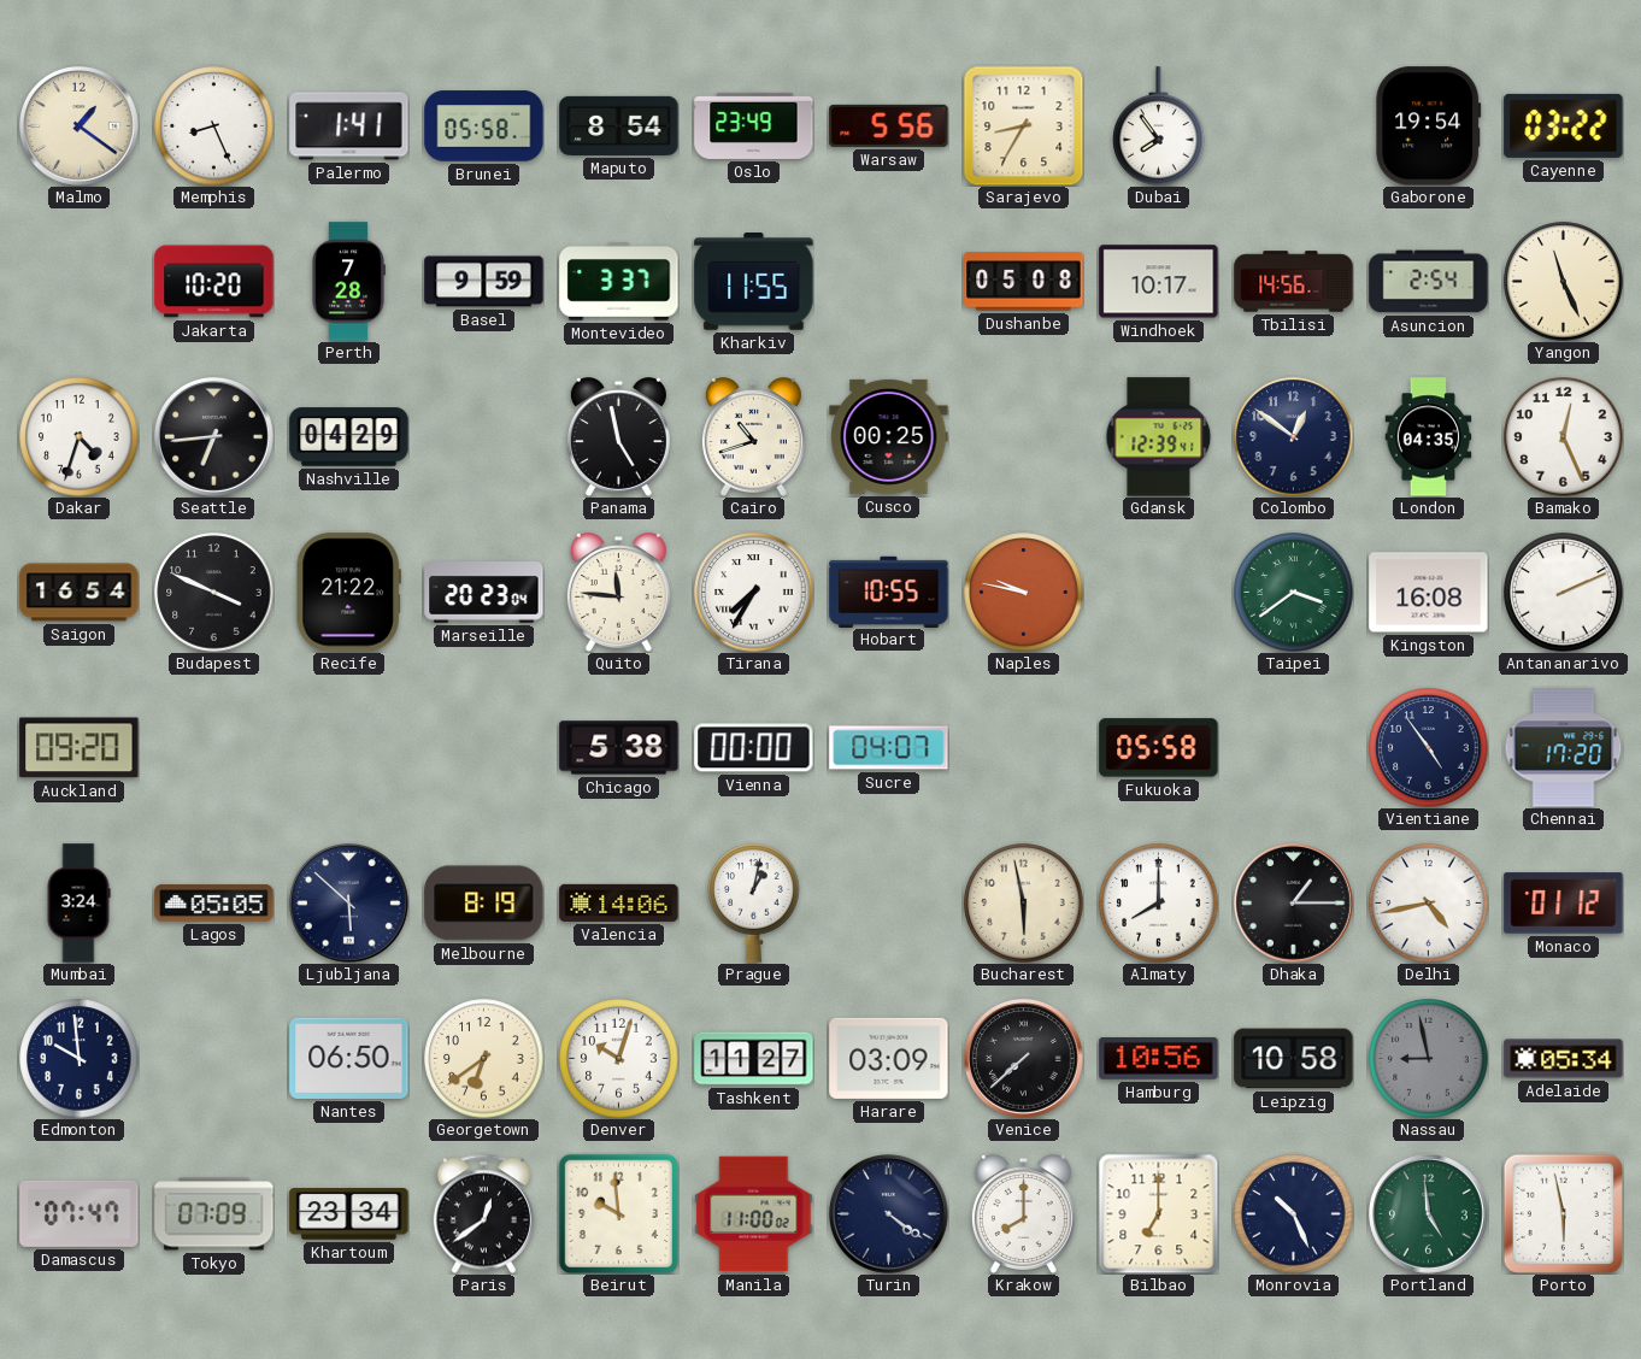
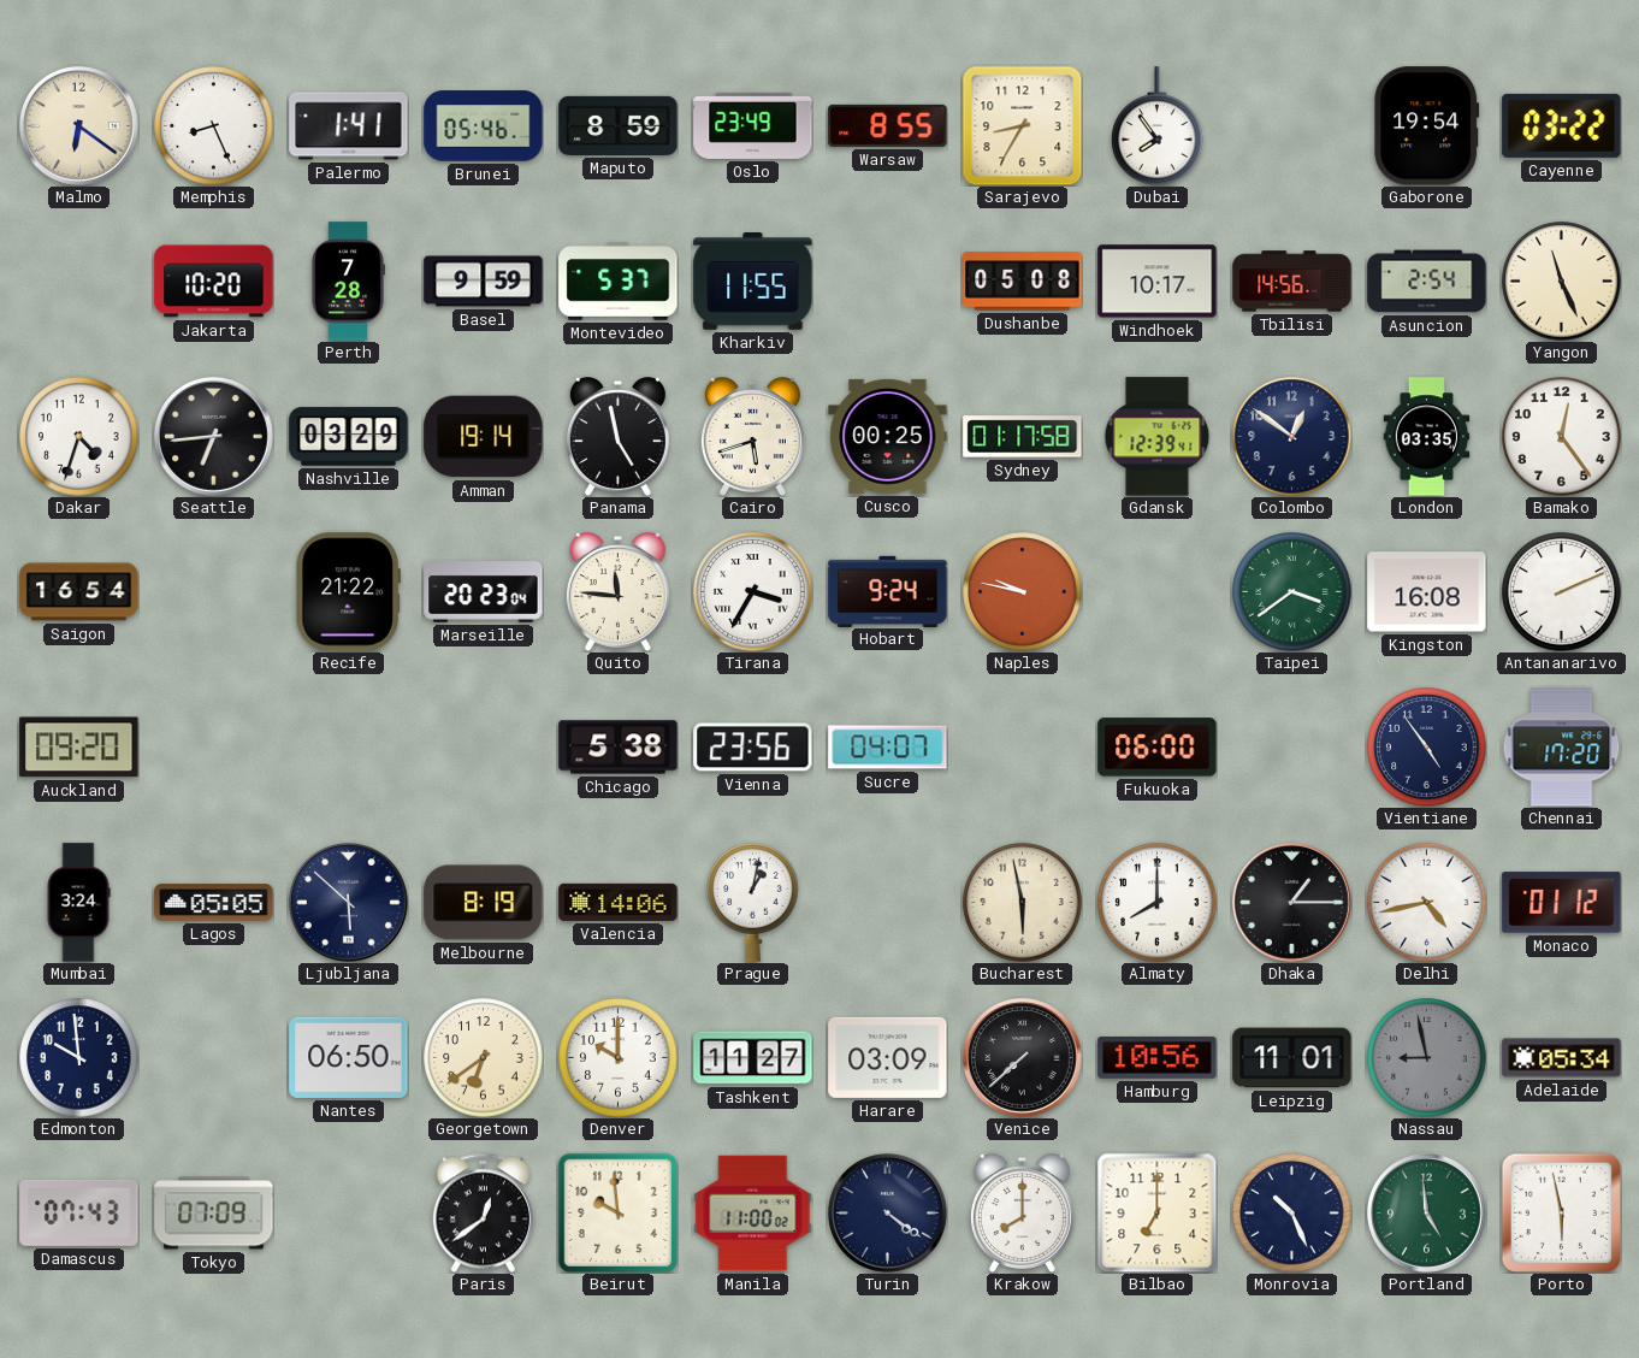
Malmo: 1:21 -> 6:21
Brunei: 05:58 -> 05:46
Maputo: 8:54 -> 8:59
Warsaw: 5:56 -> 8:55
Montevideo: 3:37 -> 5:37
Nashville: 04:29 -> 03:29
Amman: none -> 19:14
Cairo: 10:42 -> 5:42
Sydney: none -> 01:17
London: 04:35 -> 03:35
Bamako: 12:26 -> 12:24
Budapest: 3:49 -> none
Tirana: 7:35 -> 3:35
Hobart: 10:55 -> 9:24
Vienna: 00:00 -> 23:56
Fukuoka: 05:58 -> 06:00
Denver: 10:03 -> 10:00
Leipzig: 10:58 -> 11:01
Damascus: 07:47 -> 07:43
Khartoum: 23:34 -> none
